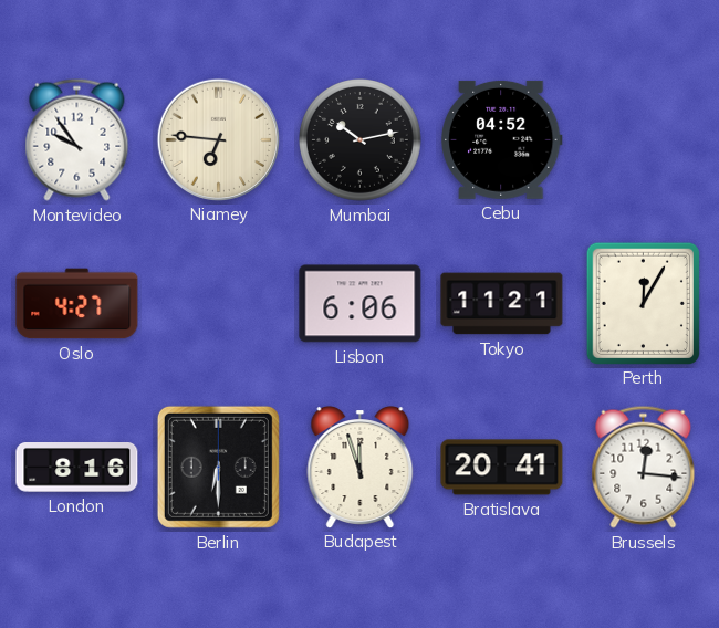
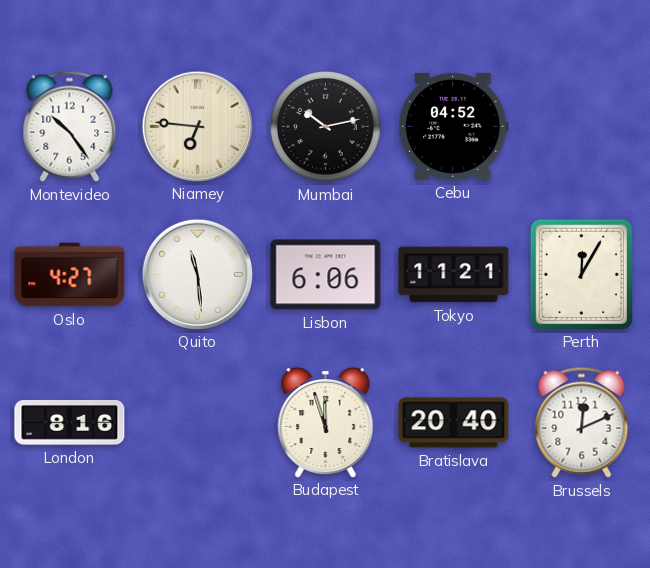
Montevideo: 9:54 -> 10:24
Quito: none -> 11:29
Berlin: 6:30 -> none
Bratislava: 20:41 -> 20:40
Brussels: 12:16 -> 12:11
